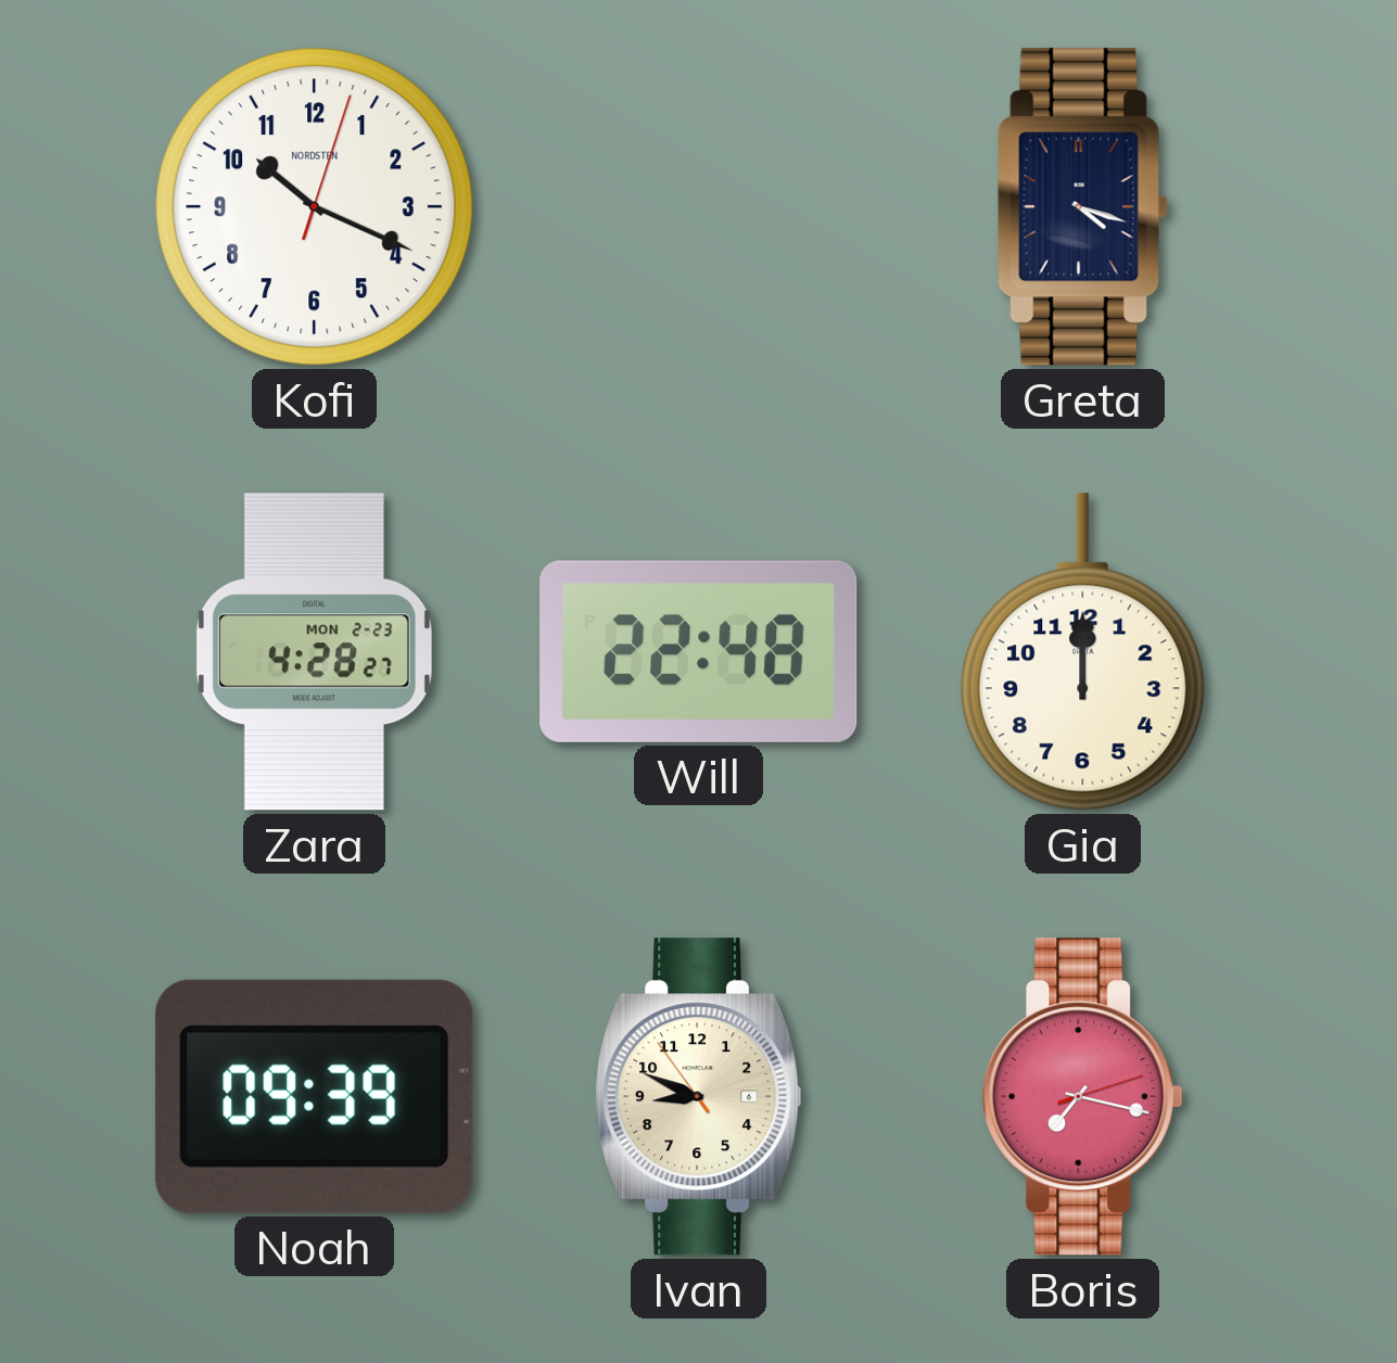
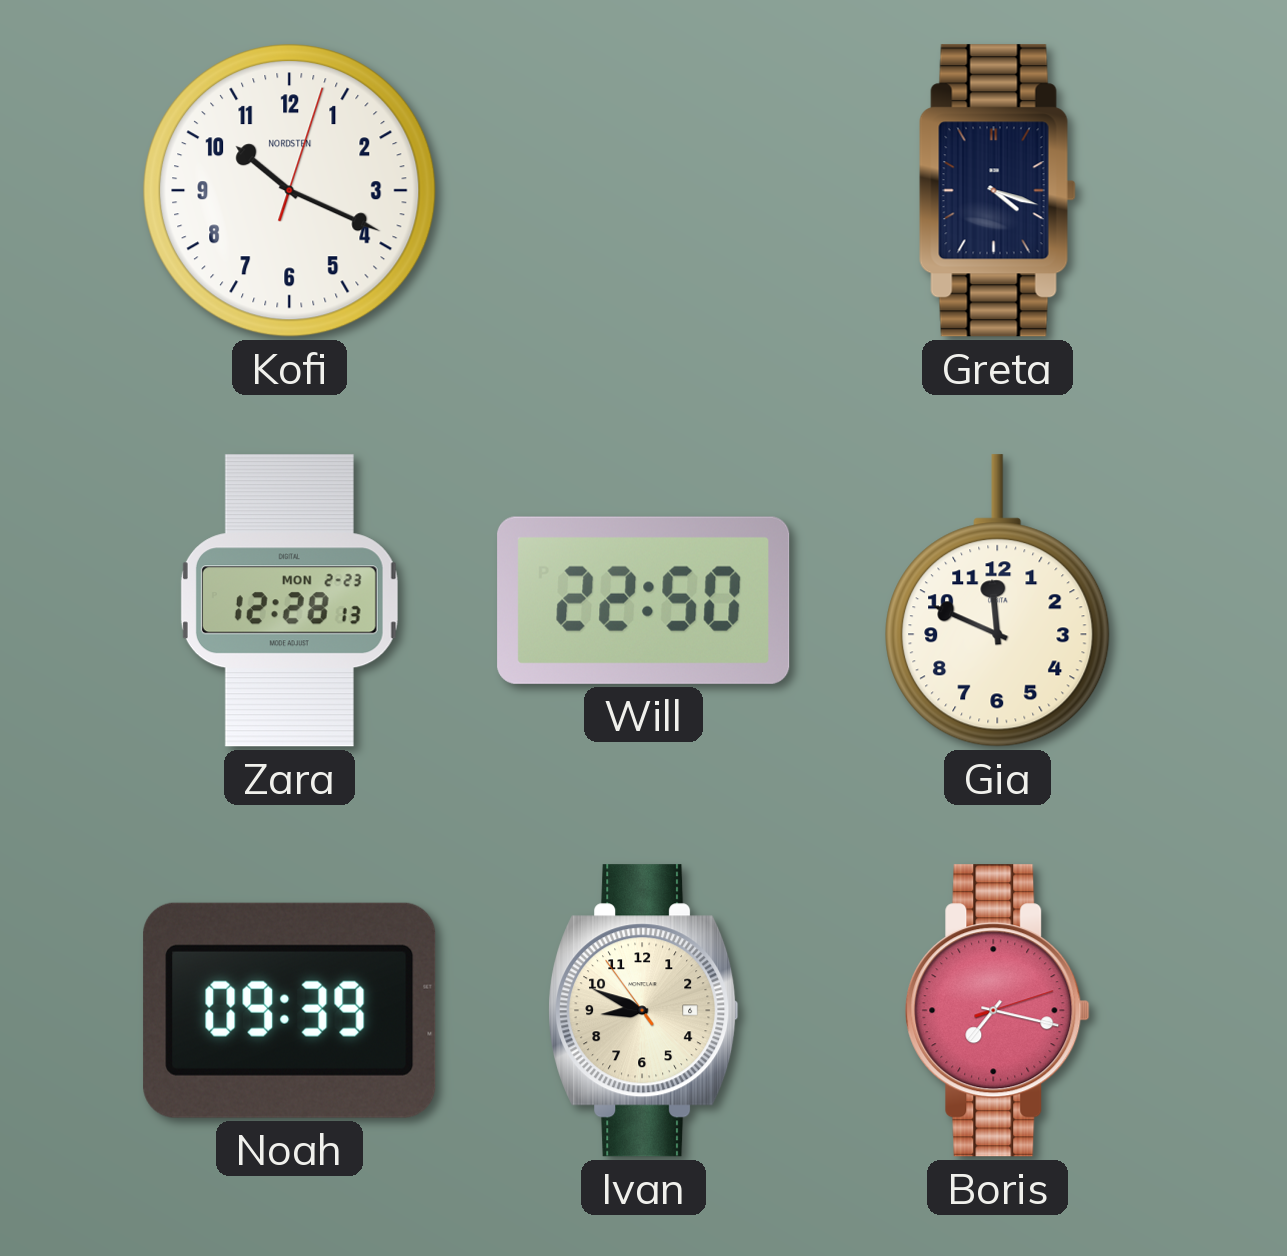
Zara: 4:28 -> 12:28
Will: 22:48 -> 22:50
Gia: 12:00 -> 11:49
